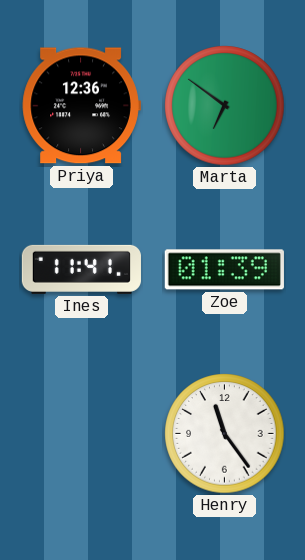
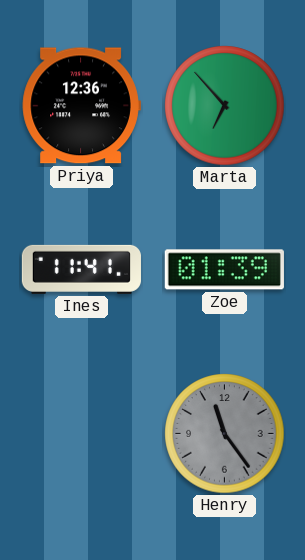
Marta: 6:51 -> 6:53
Henry dial: white -> grey
